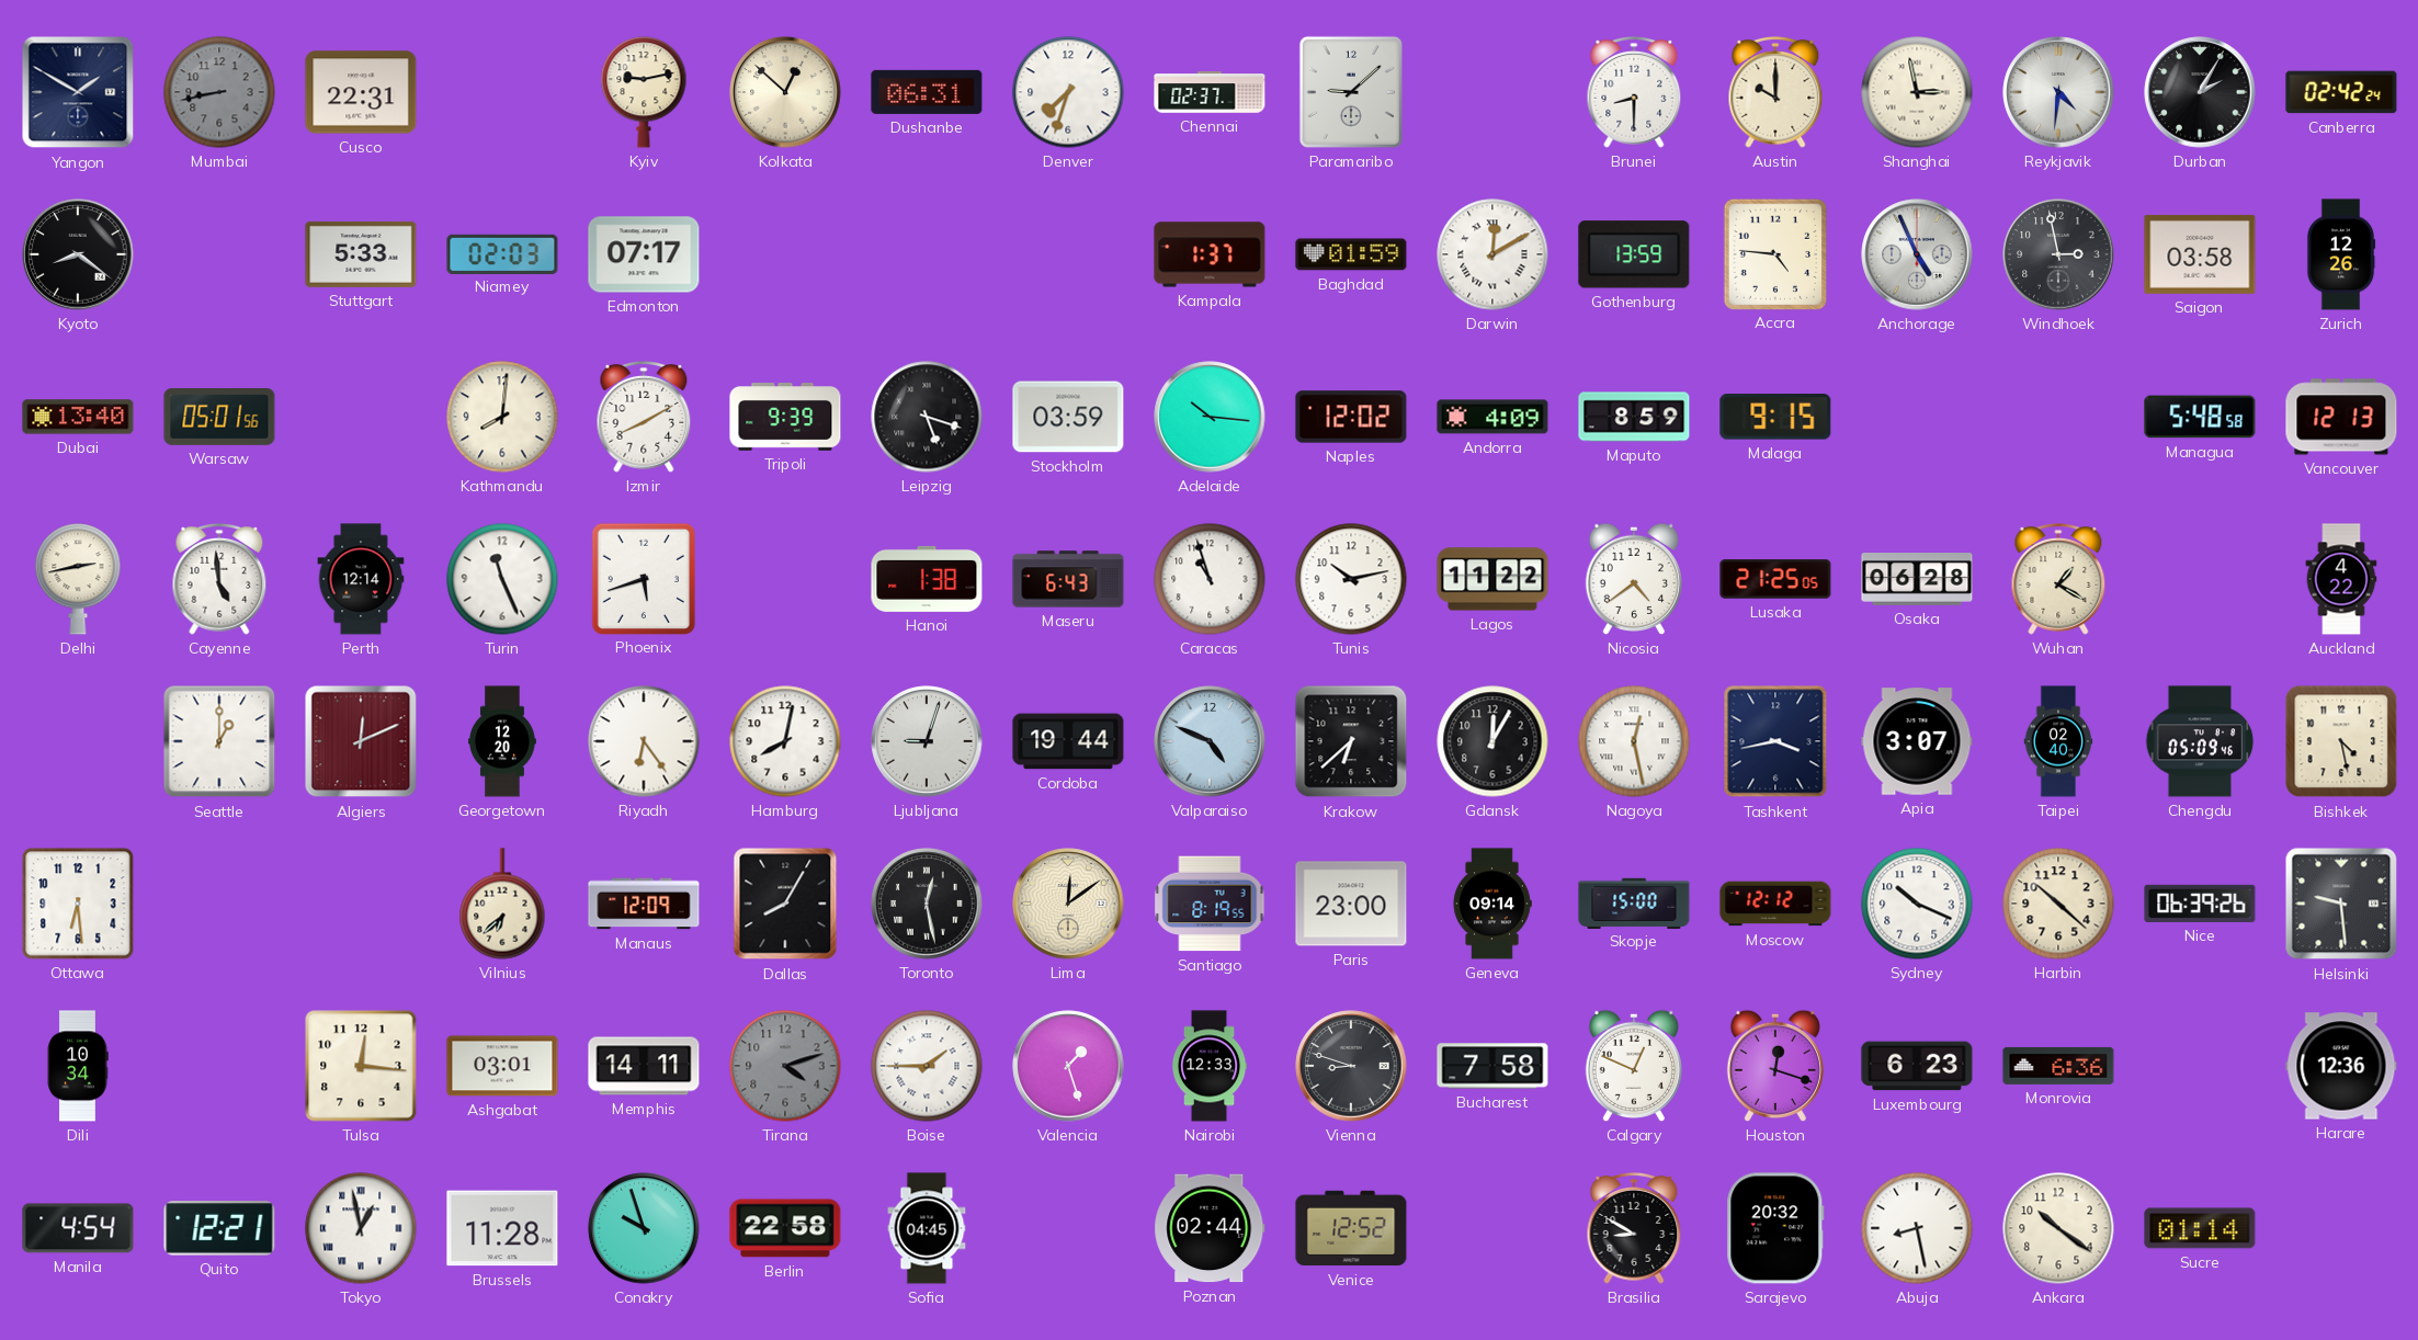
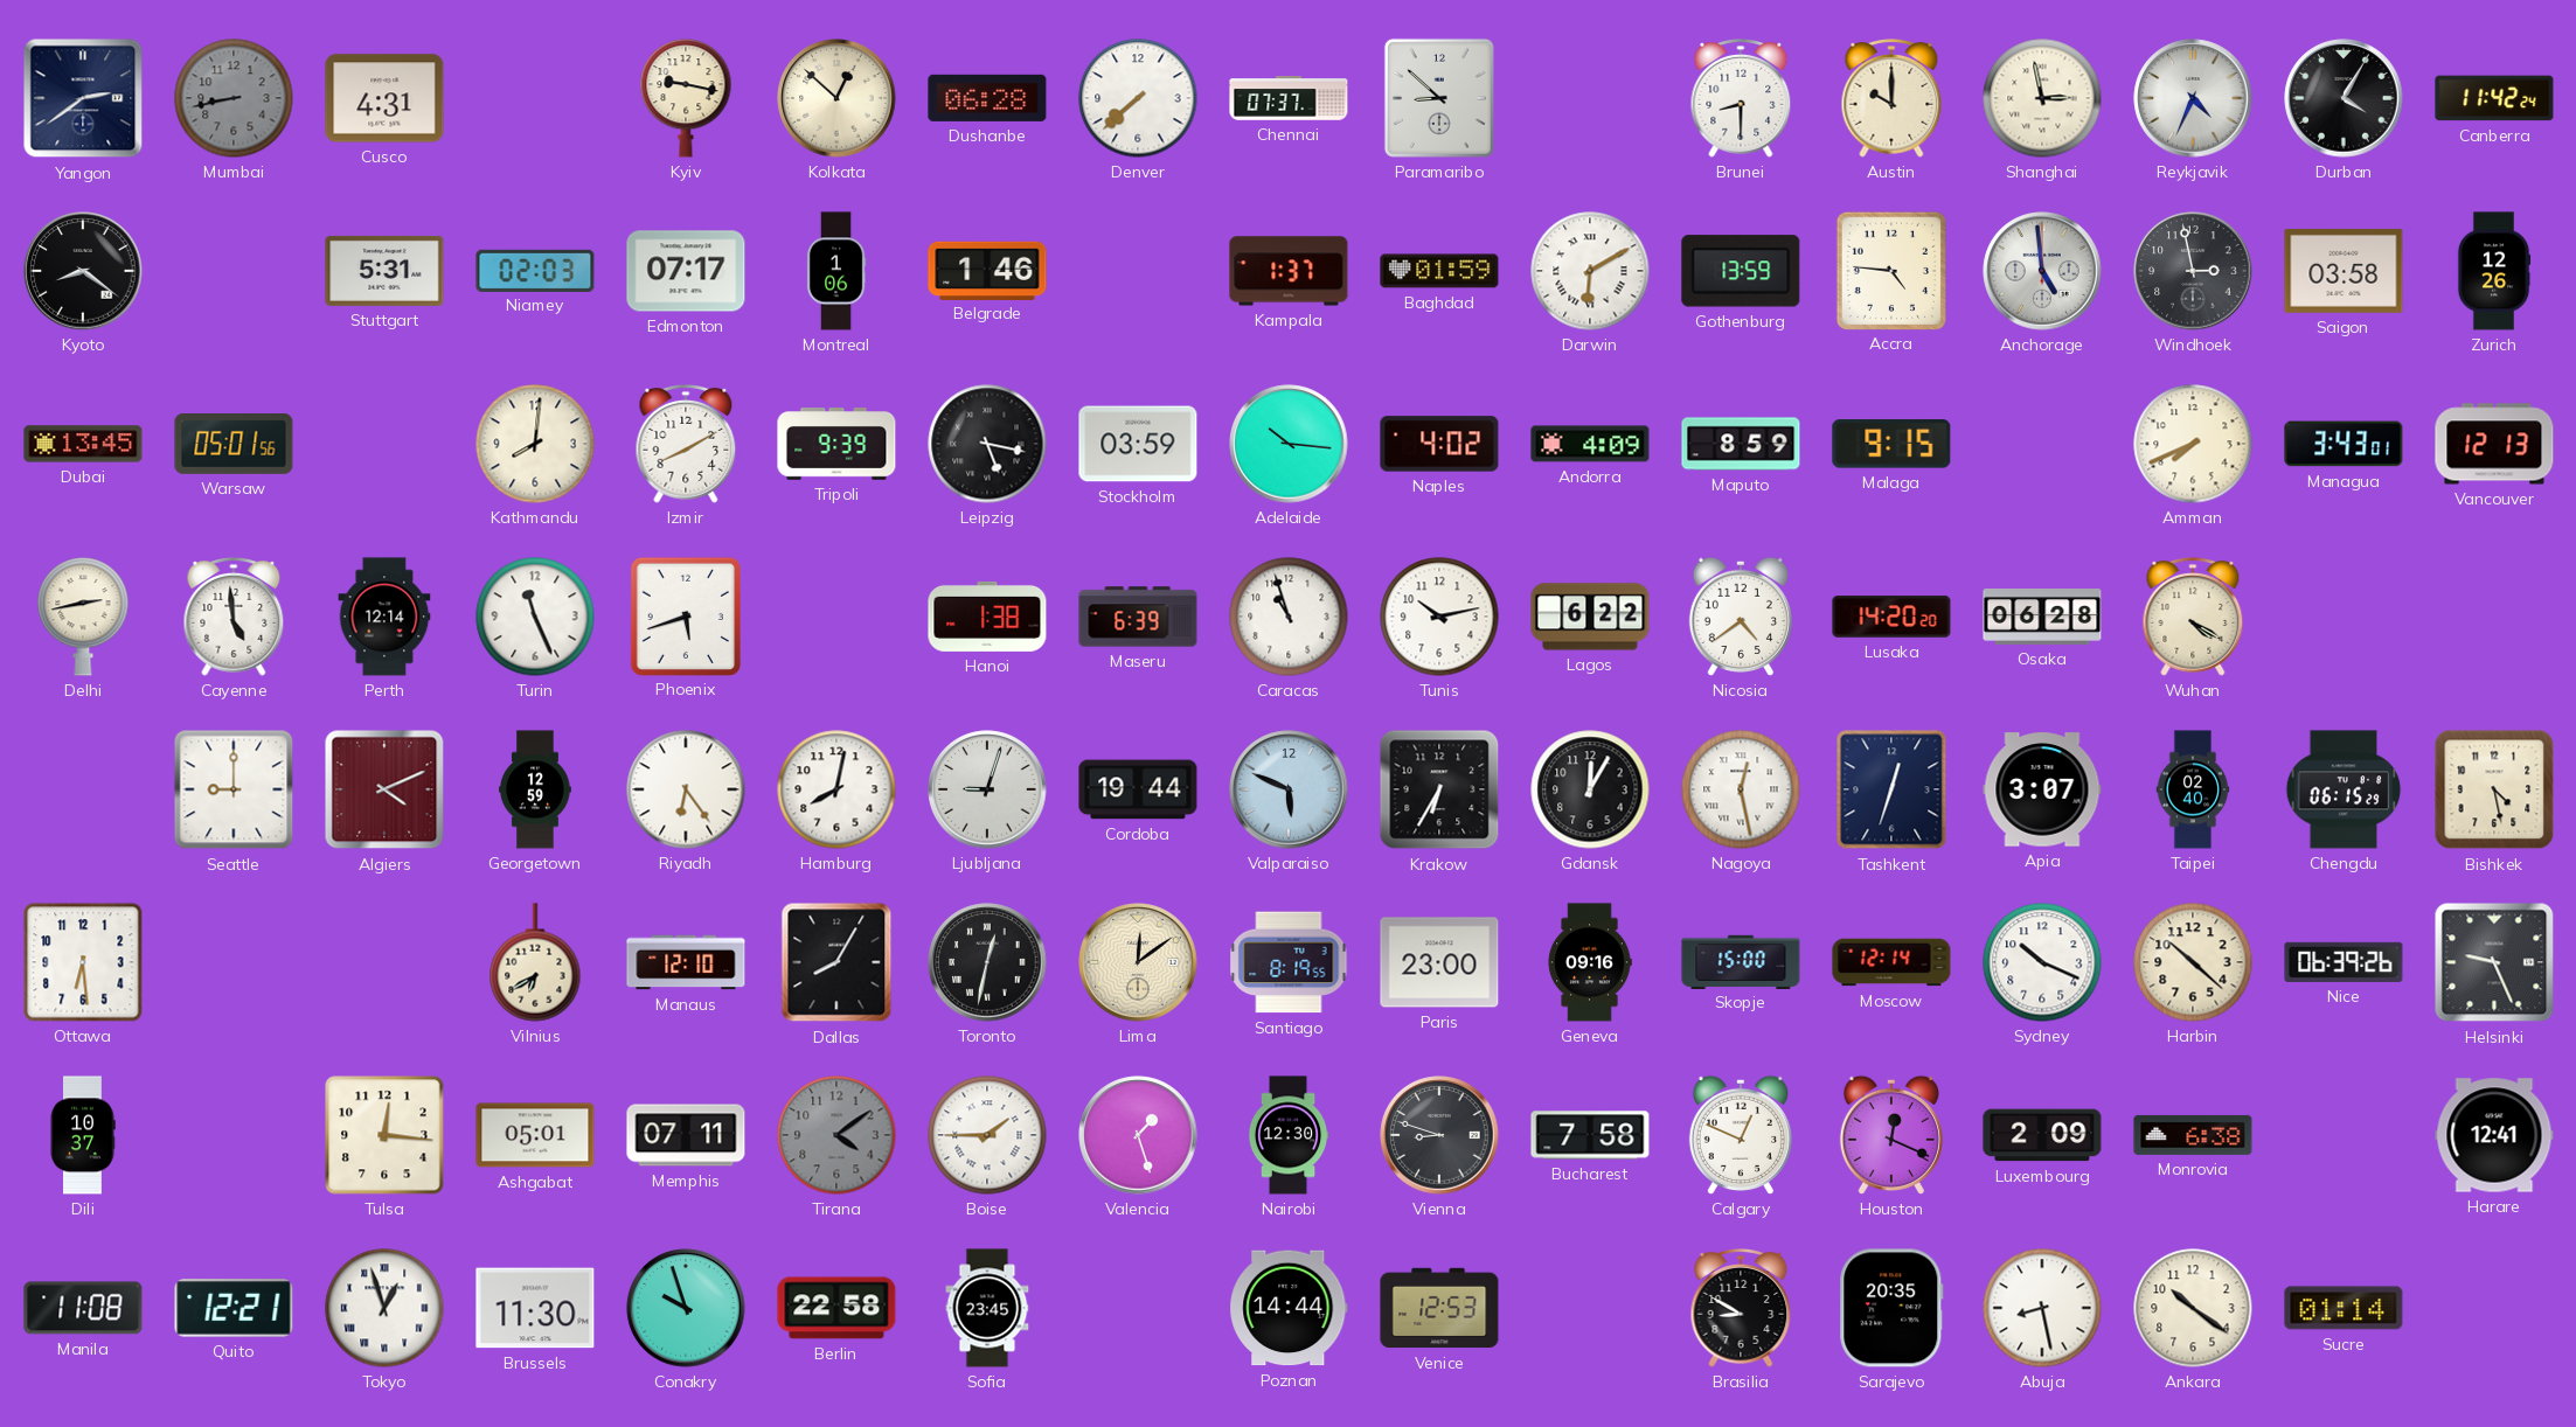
Yangon: 1:50 -> 2:39
Cusco: 22:31 -> 4:31
Kyiv: 9:13 -> 9:17
Dushanbe: 06:31 -> 06:28
Denver: 7:33 -> 7:38
Chennai: 02:37 -> 07:37
Paramaribo: 9:08 -> 8:52
Reykjavik: 4:31 -> 4:34
Durban: 2:05 -> 4:05
Canberra: 02:42 -> 11:42
Stuttgart: 5:33 -> 5:31
Montreal: none -> 1:06
Belgrade: none -> 1:46
Darwin: 12:10 -> 6:10
Anchorage: 4:56 -> 4:59
Dubai: 13:40 -> 13:45
Leipzig: 5:18 -> 5:17
Naples: 12:02 -> 4:02
Amman: none -> 7:41
Managua: 5:48 -> 3:43
Maseru: 6:43 -> 6:39
Lagos: 11:22 -> 6:22
Lusaka: 21:25 -> 14:20
Wuhan: 1:20 -> 4:20
Auckland: 4:22 -> none
Seattle: 1:00 -> 9:00
Algiers: 12:11 -> 4:11
Georgetown: 12:20 -> 12:59
Valparaiso: 4:49 -> 5:49
Krakow: 6:38 -> 6:35
Tashkent: 3:43 -> 12:33
Chengdu: 05:09 -> 06:15
Vilnius: 6:38 -> 6:40
Manaus: 12:09 -> 12:10
Toronto: 12:28 -> 12:32
Geneva: 09:14 -> 09:16
Moscow: 12:12 -> 12:14
Helsinki: 9:29 -> 9:26
Dili: 10:34 -> 10:37
Ashgabat: 03:01 -> 05:01
Memphis: 14:11 -> 07:11
Tirana: 4:12 -> 4:09
Nairobi: 12:33 -> 12:30
Houston: 12:18 -> 12:19
Luxembourg: 6:23 -> 2:09
Monrovia: 6:36 -> 6:38
Harare: 12:36 -> 12:41
Manila: 4:54 -> 11:08
Tokyo: 12:58 -> 12:57
Brussels: 11:28 -> 11:30
Sofia: 04:45 -> 23:45
Poznan: 02:44 -> 14:44
Venice: 12:52 -> 12:53
Sarajevo: 20:32 -> 20:35
